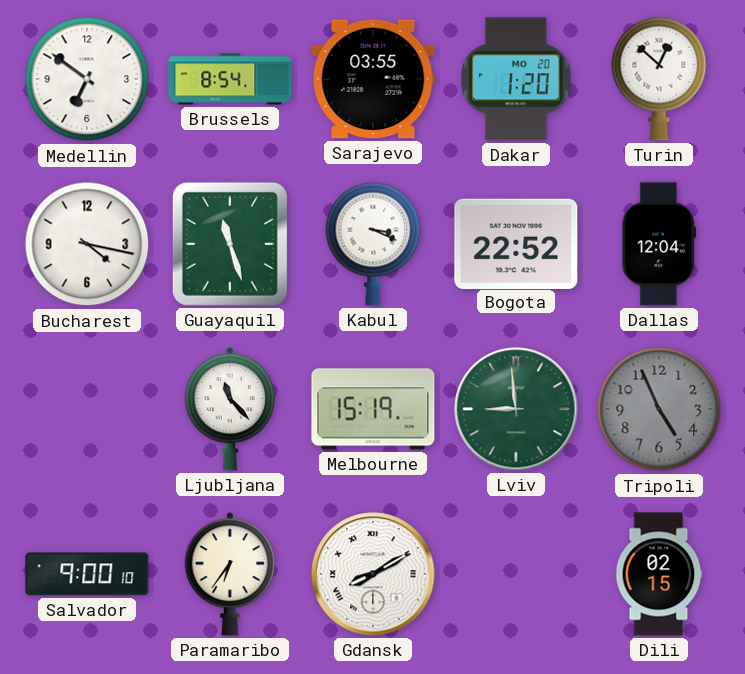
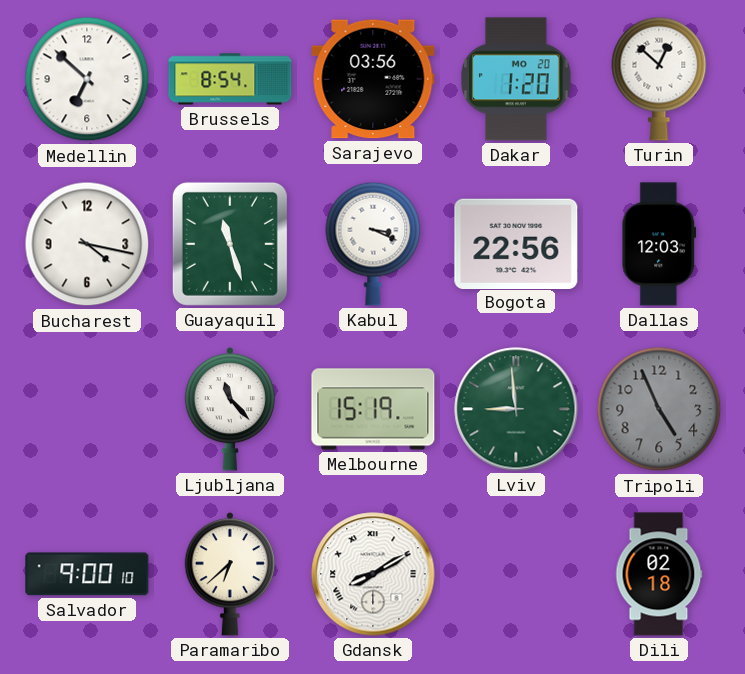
Medellin: 6:51 -> 6:52
Sarajevo: 03:55 -> 03:56
Bogota: 22:52 -> 22:56
Dallas: 12:04 -> 12:03
Paramaribo: 6:36 -> 6:38
Dili: 02:15 -> 02:18
